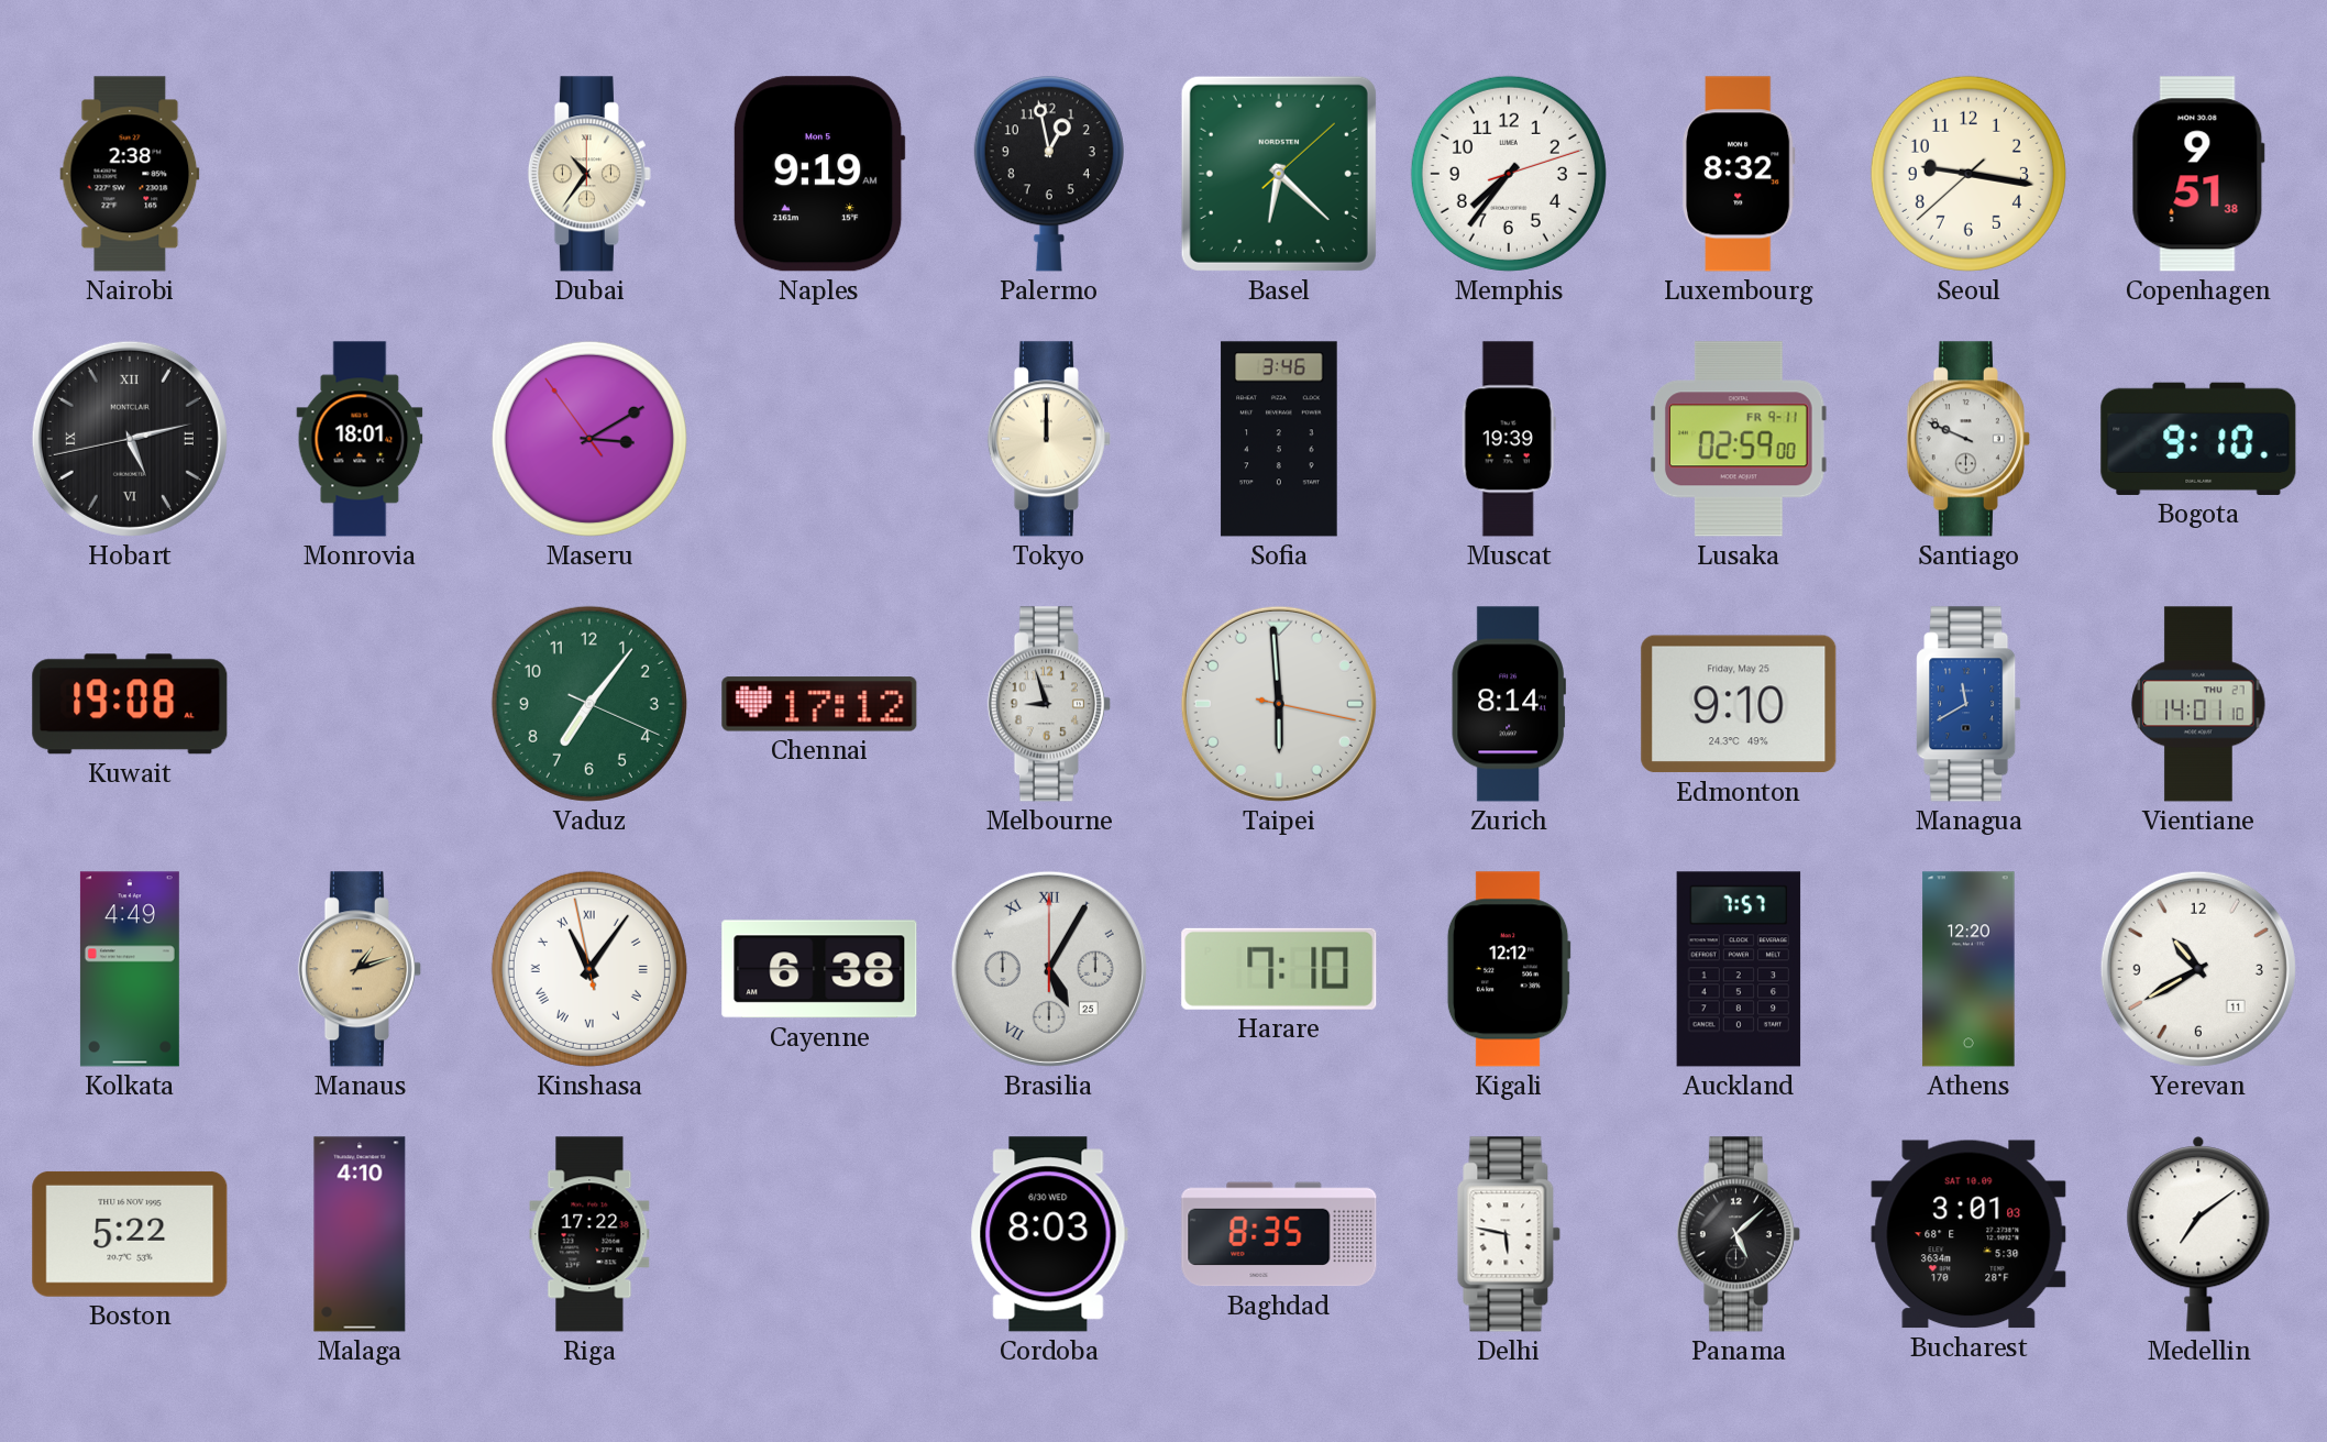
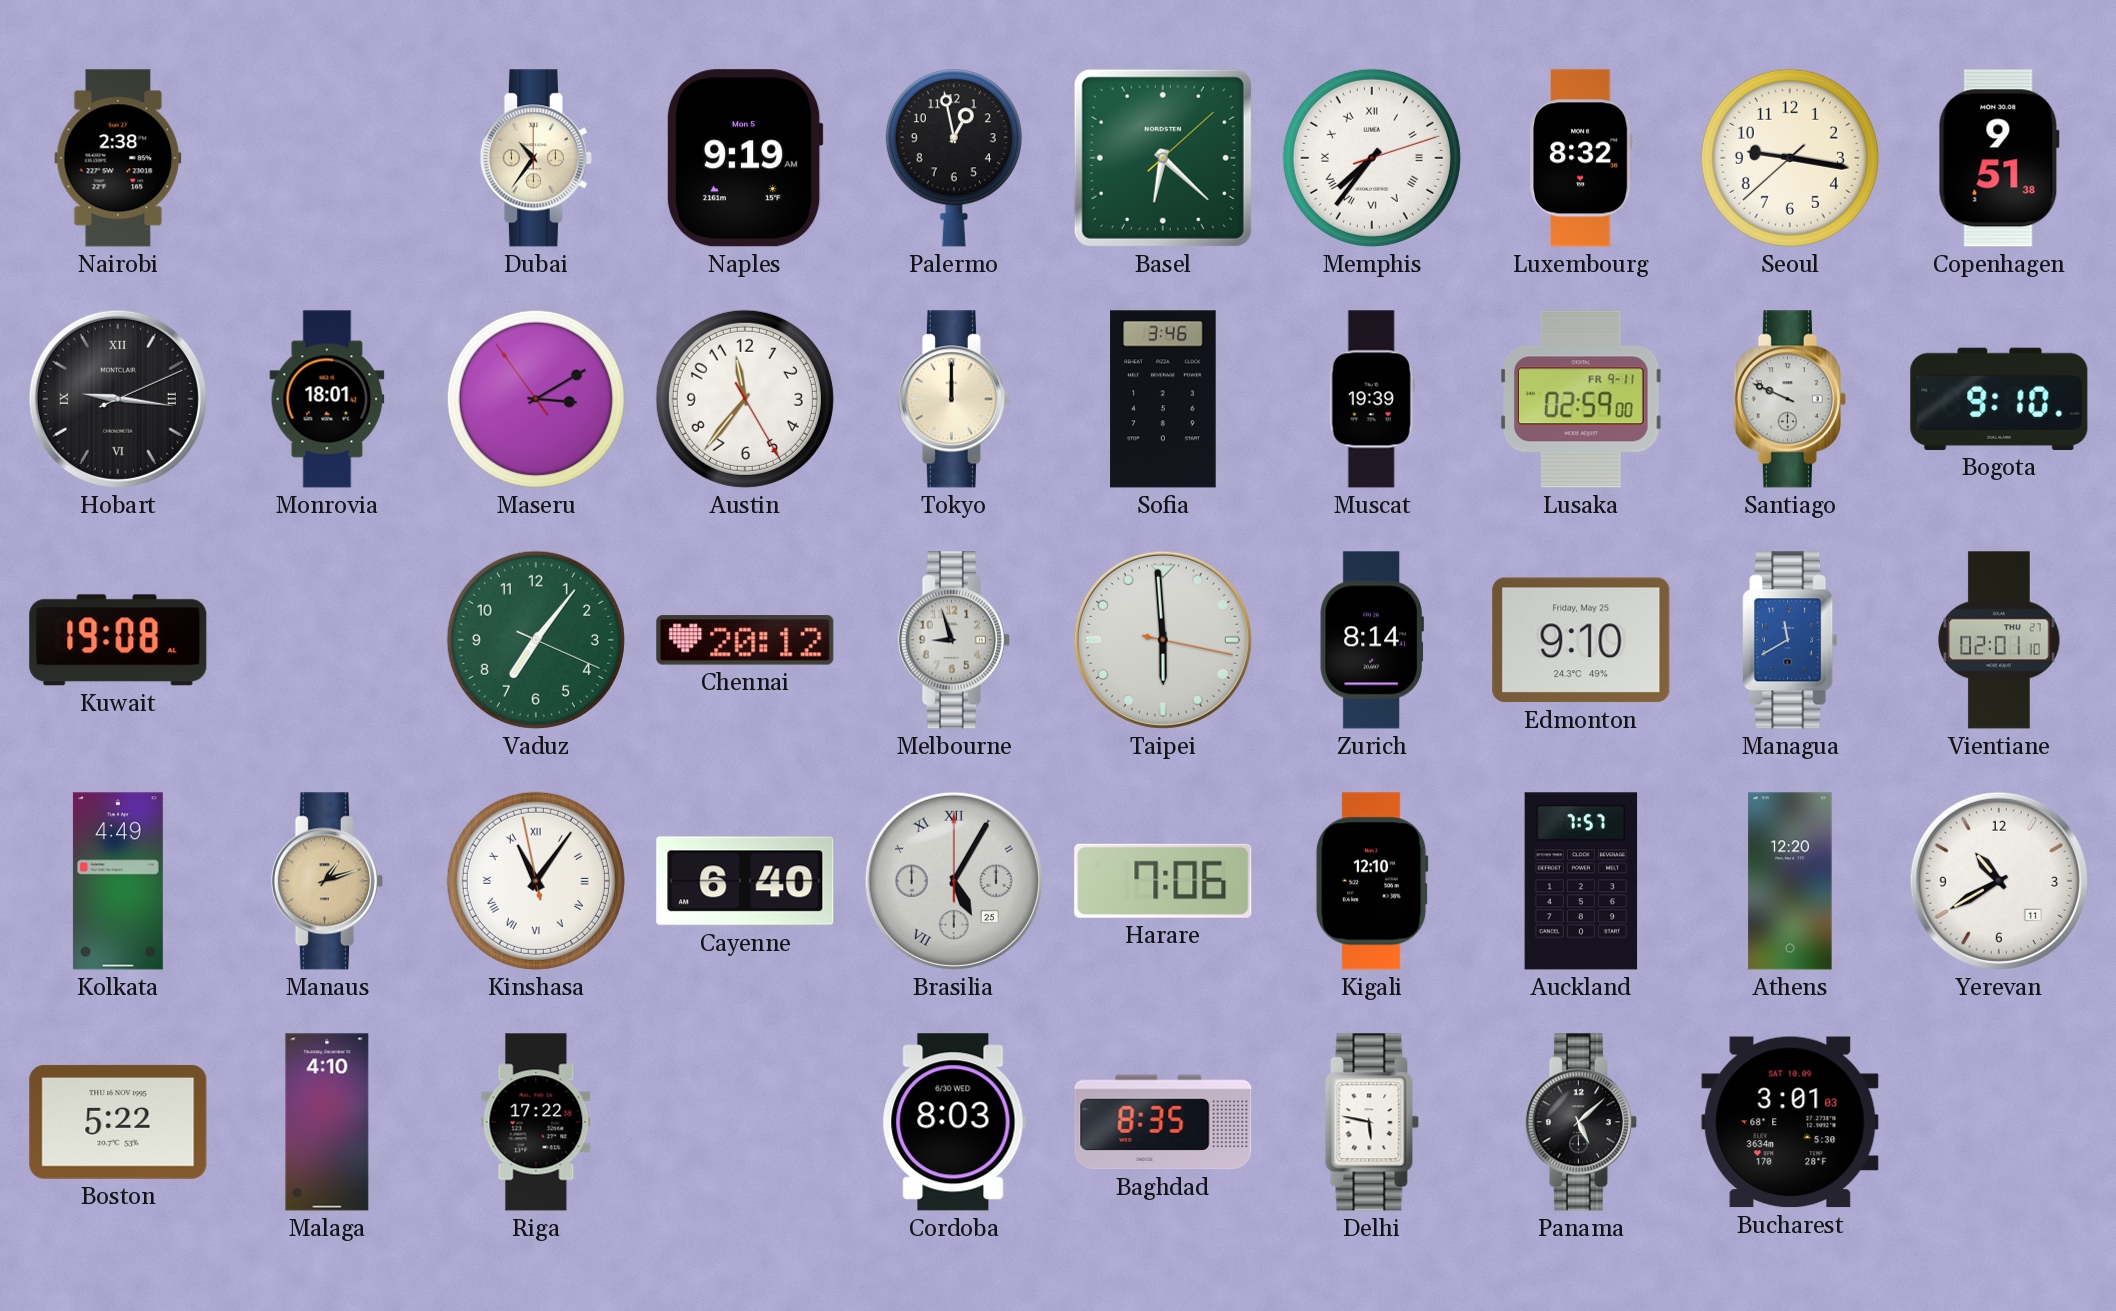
Memphis numerals: Arabic -> Roman
Hobart: 5:12 -> 9:16
Austin: none -> 11:36
Chennai: 17:12 -> 20:12
Vientiane: 14:01 -> 02:01
Cayenne: 6:38 -> 6:40
Harare: 7:10 -> 7:06
Kigali: 12:12 -> 12:10
Medellin: 7:09 -> none
